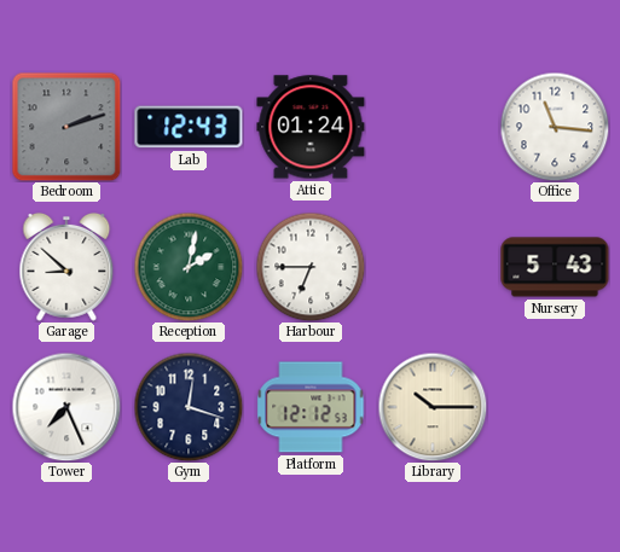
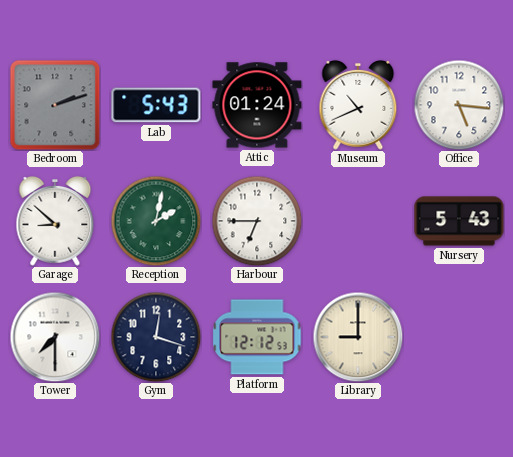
Lab: 12:43 -> 5:43
Museum: none -> 10:41
Office: 11:16 -> 5:16
Tower: 7:26 -> 7:30
Library: 10:15 -> 9:00
